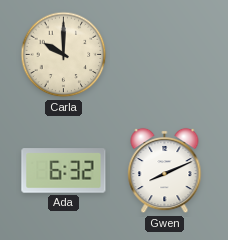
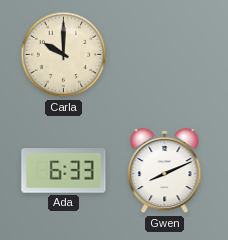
Ada: 6:32 -> 6:33
